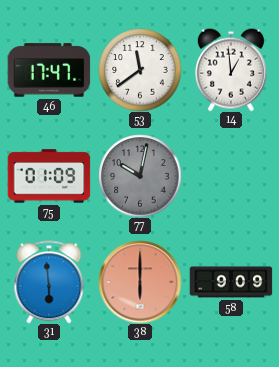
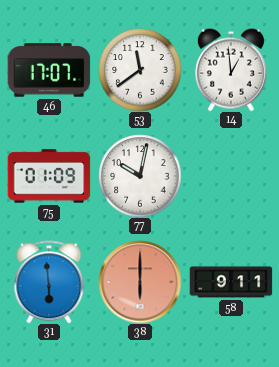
46: 17:47 -> 17:07
77 dial: grey -> white
58: 9:09 -> 9:11
